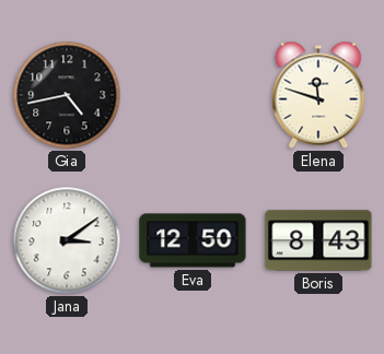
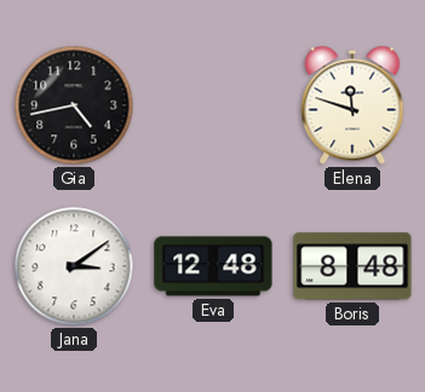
Eva: 12:50 -> 12:48
Boris: 8:43 -> 8:48
